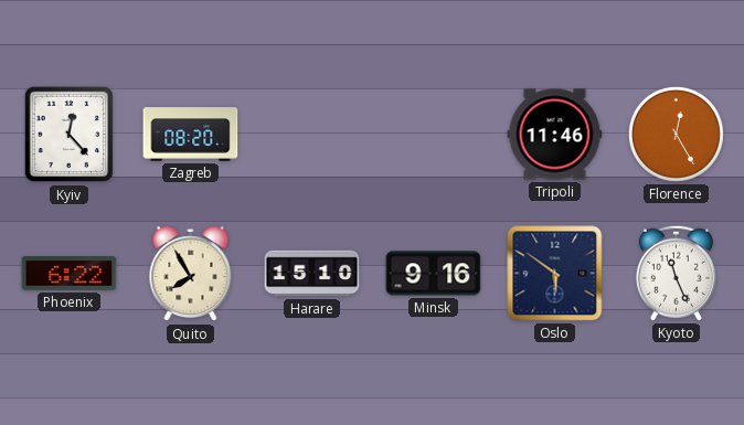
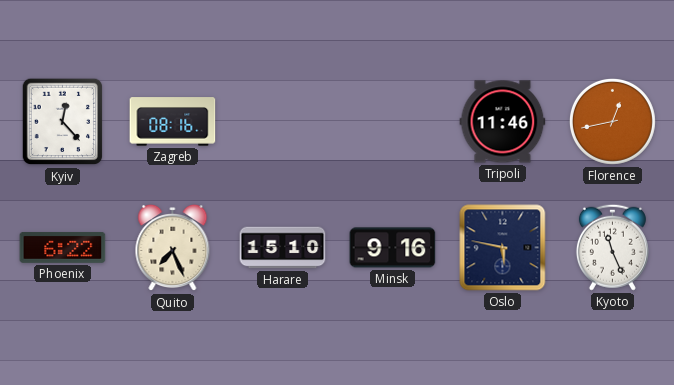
Zagreb: 08:20 -> 08:16
Florence: 12:25 -> 12:43
Quito: 7:55 -> 7:26
Oslo: 5:51 -> 5:47
